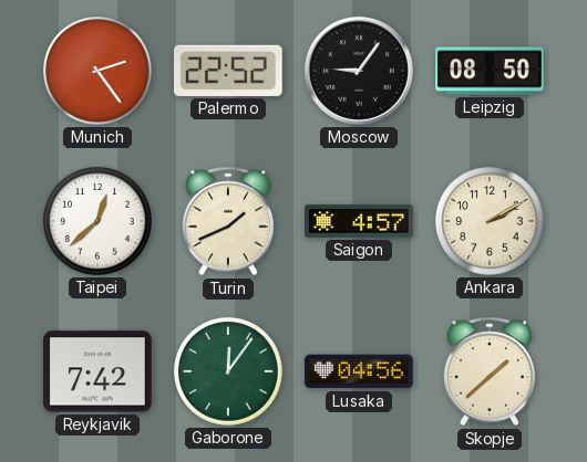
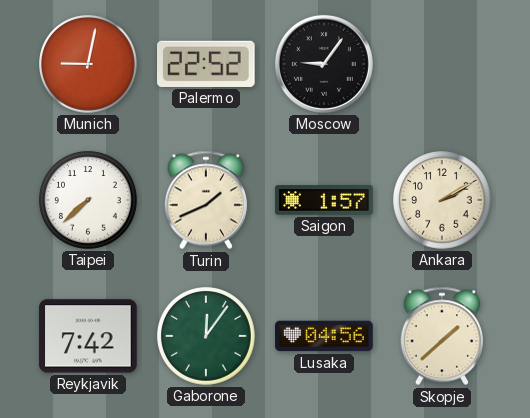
Munich: 2:24 -> 9:02
Leipzig: 08:50 -> none
Taipei: 12:38 -> 7:38
Saigon: 4:57 -> 1:57
